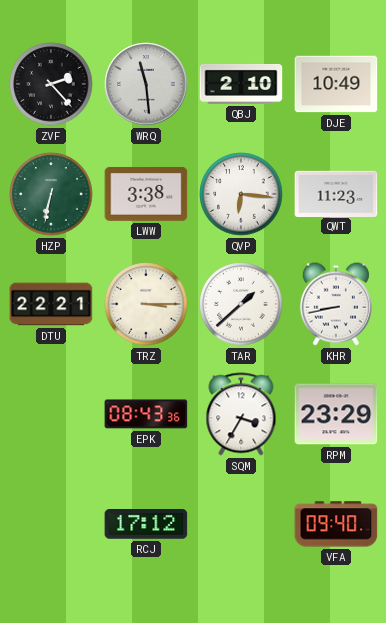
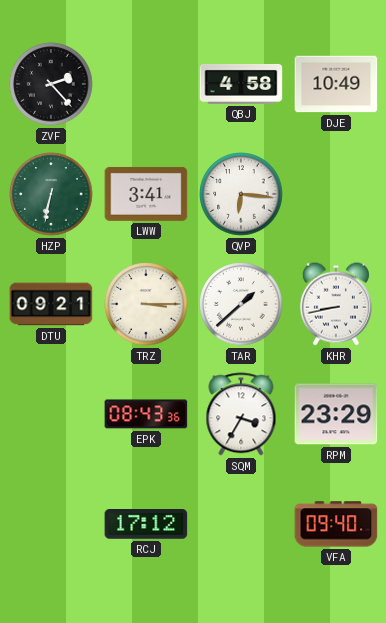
WRQ: 11:29 -> none
QBJ: 2:10 -> 4:58
LWW: 3:38 -> 3:41
QWT: 11:23 -> none
DTU: 22:21 -> 09:21
